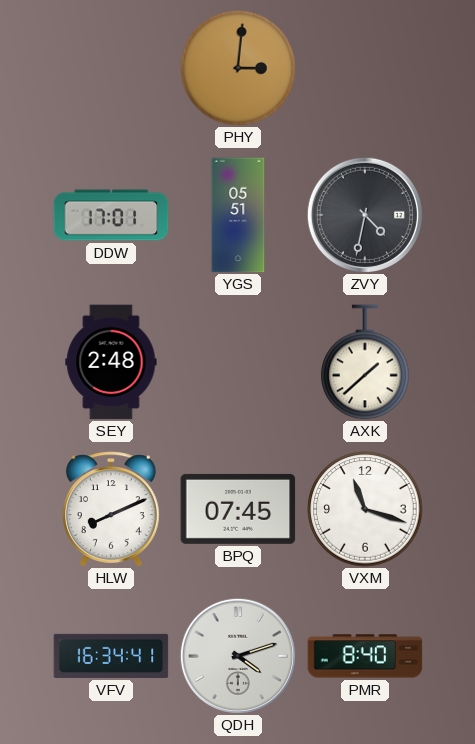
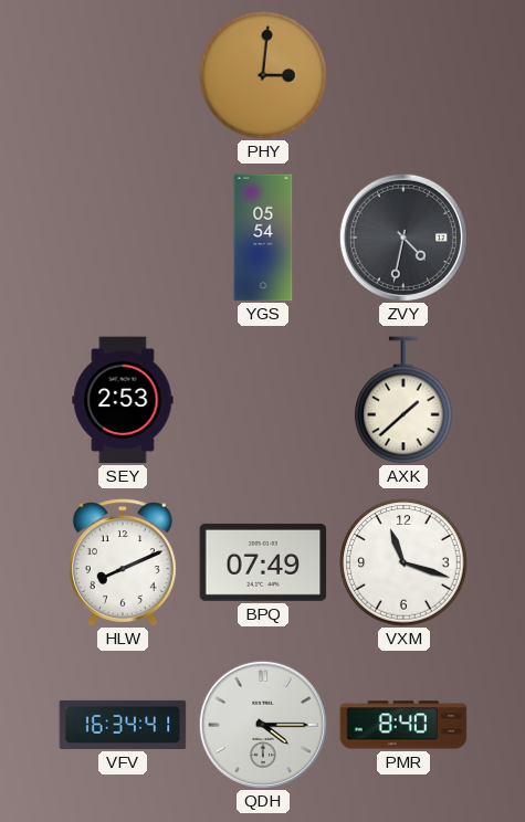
DDW: 17:01 -> none
YGS: 05:51 -> 05:54
SEY: 2:48 -> 2:53
BPQ: 07:45 -> 07:49
QDH: 4:12 -> 4:15
